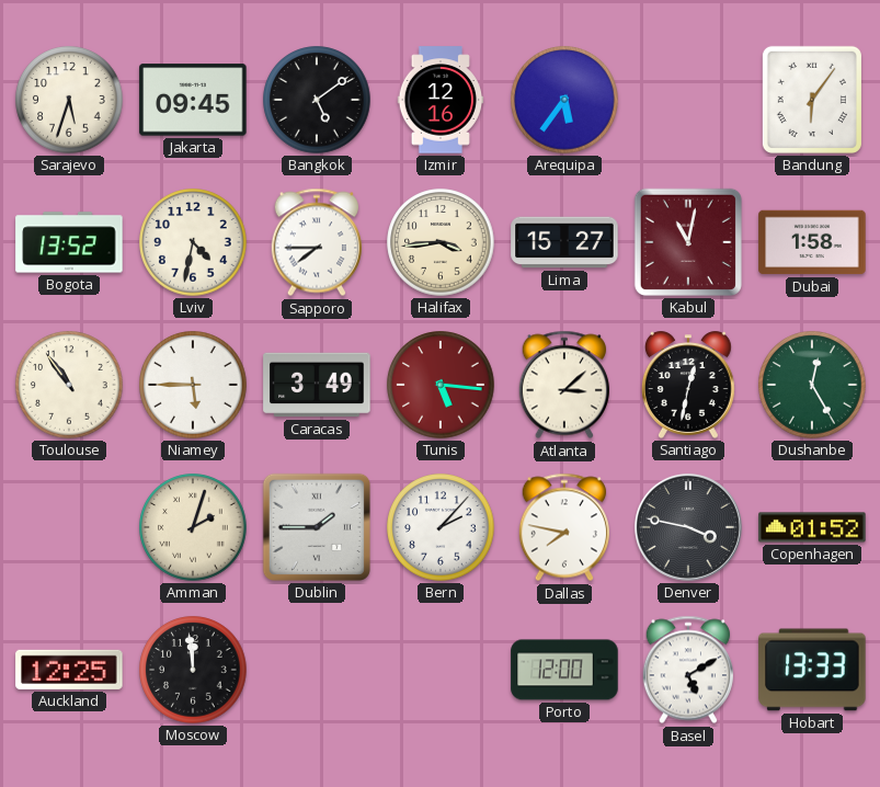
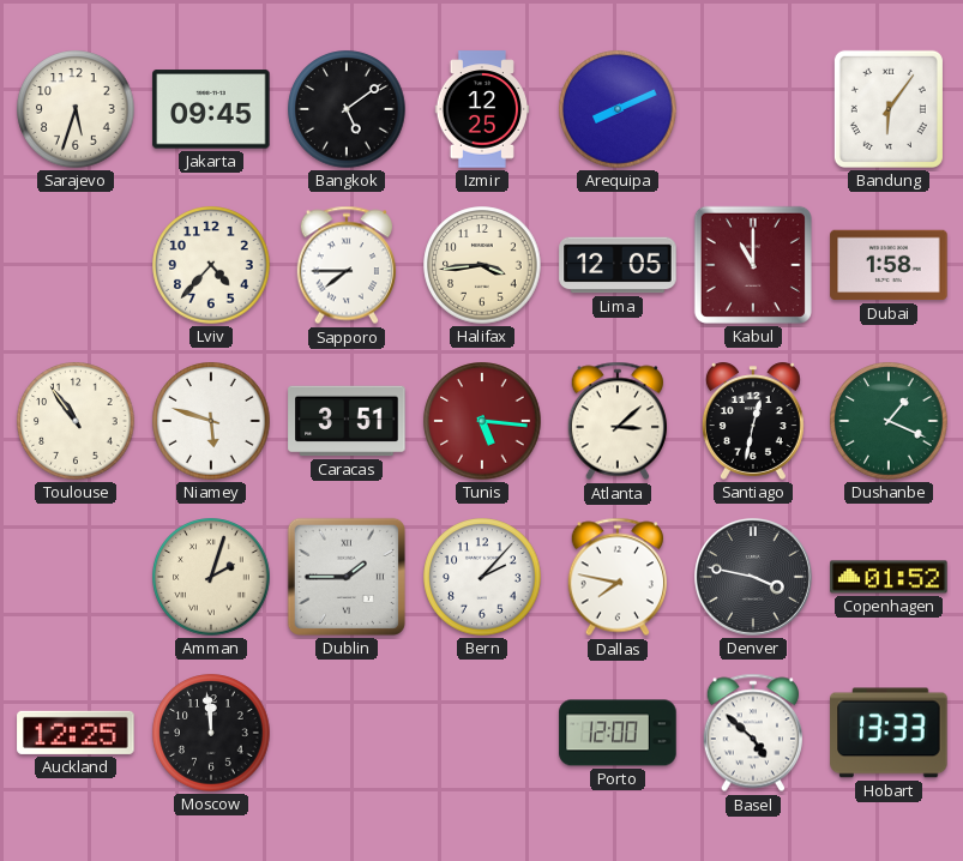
Izmir: 12:16 -> 12:25
Arequipa: 5:36 -> 8:11
Bogota: 13:52 -> none
Lviv: 4:32 -> 4:37
Lima: 15:27 -> 12:05
Kabul: 11:02 -> 11:00
Niamey: 5:45 -> 5:48
Caracas: 3:49 -> 3:51
Dushanbe: 12:25 -> 1:19
Basel: 5:10 -> 4:52
